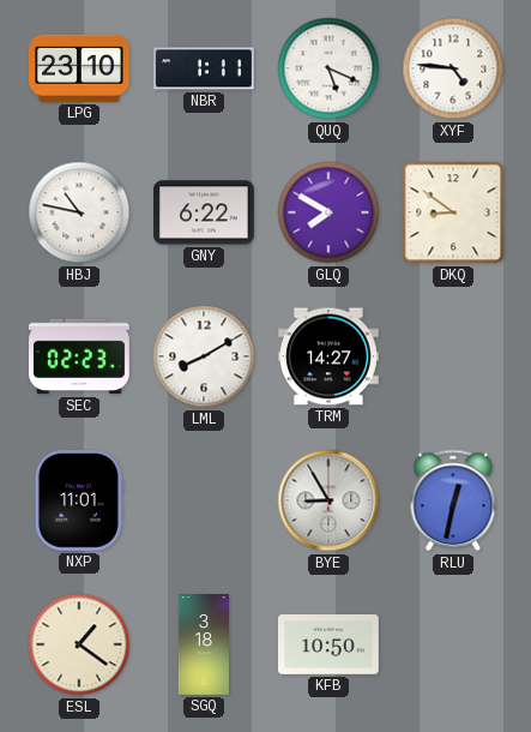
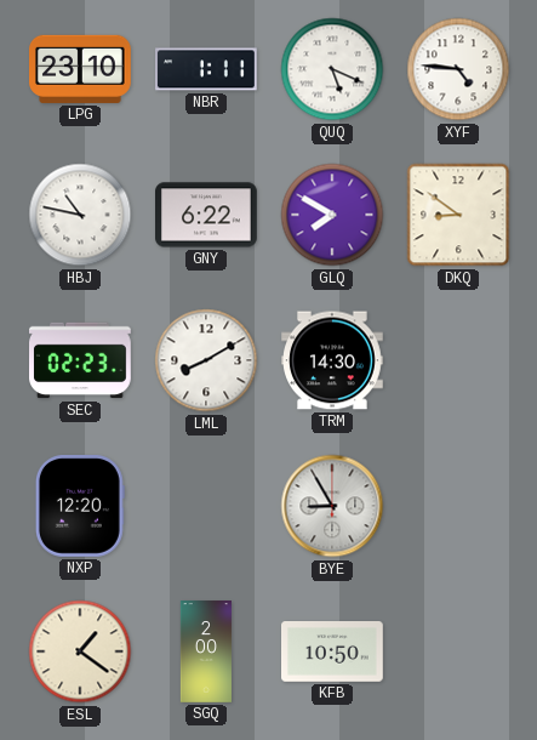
TRM: 14:27 -> 14:30
NXP: 11:01 -> 12:20
RLU: 12:32 -> none
SGQ: 3:18 -> 2:00
